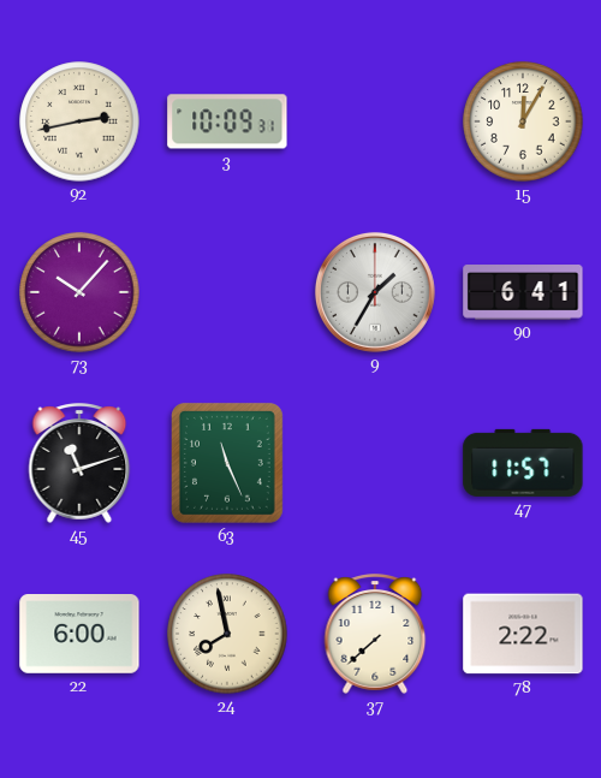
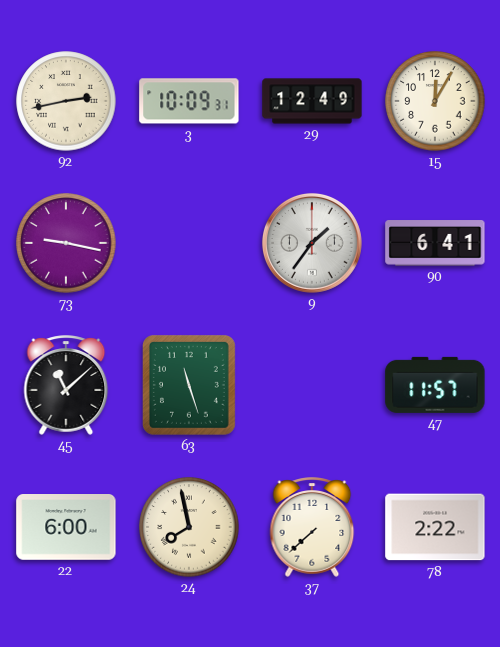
29: none -> 12:49
73: 10:07 -> 9:17
9: 1:35 -> 1:36
45: 11:12 -> 11:08
63: 11:26 -> 11:27
